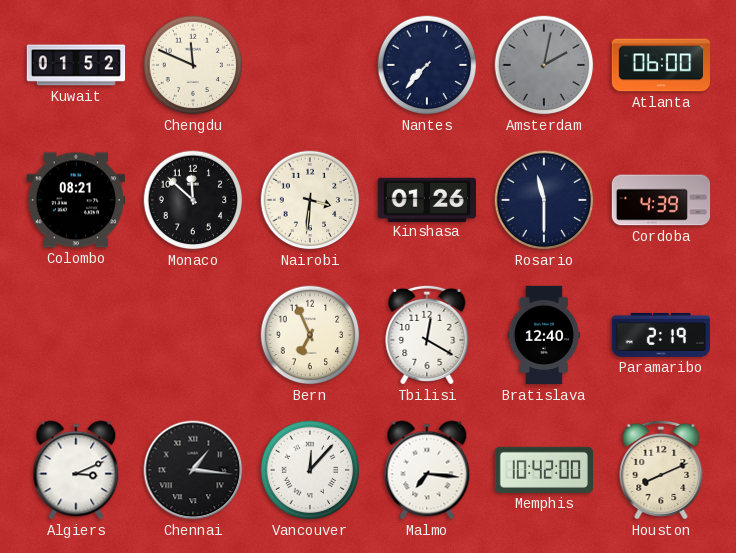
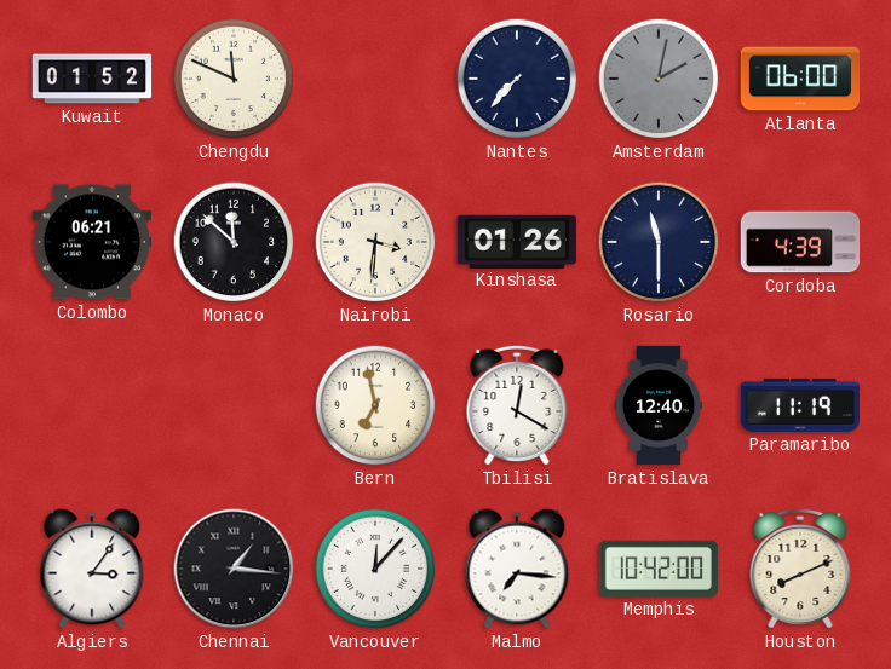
Colombo: 08:21 -> 06:21
Bern: 6:56 -> 6:58
Paramaribo: 2:19 -> 11:19
Algiers: 3:11 -> 3:06
